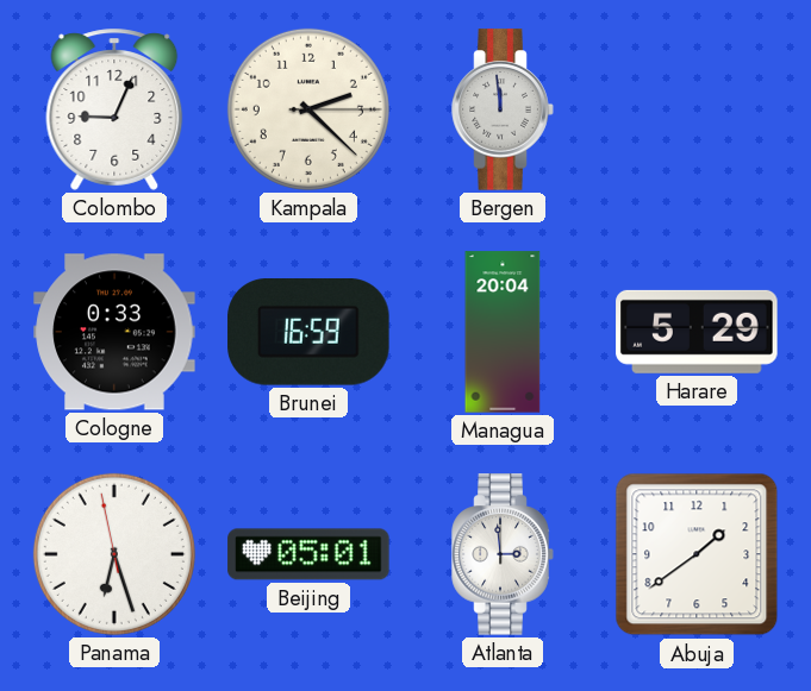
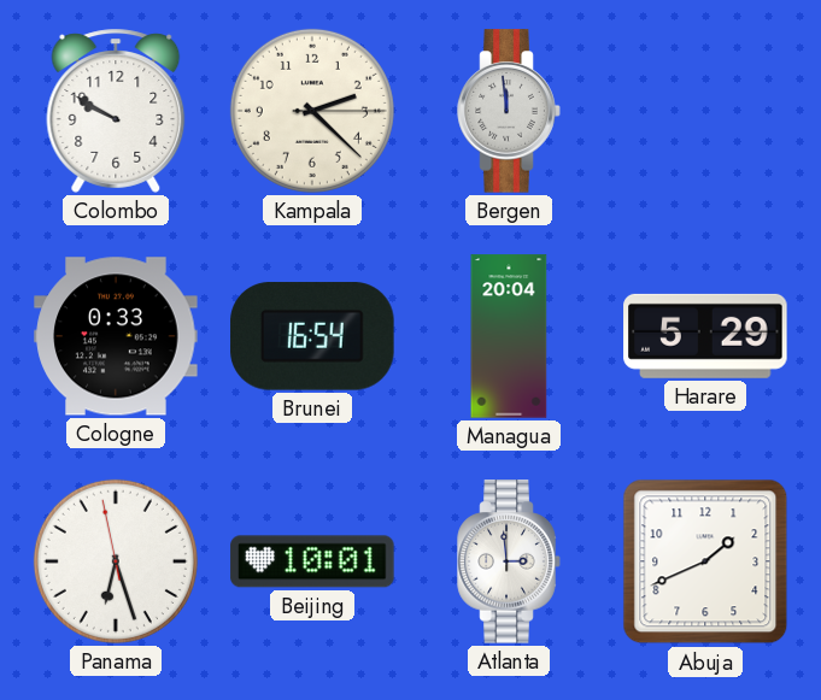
Colombo: 9:04 -> 9:50
Brunei: 16:59 -> 16:54
Beijing: 05:01 -> 10:01
Abuja: 1:39 -> 1:41
